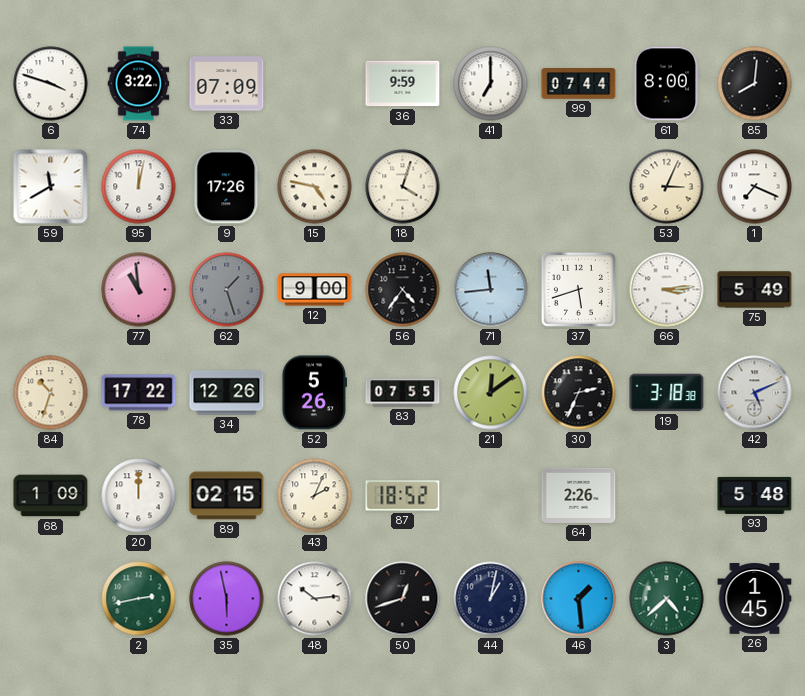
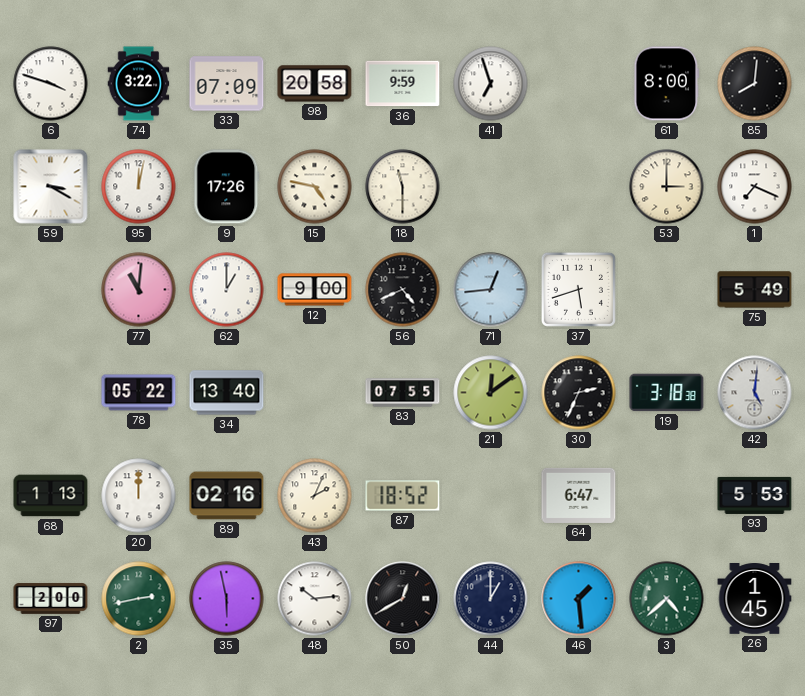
98: none -> 20:58
41: 7:00 -> 6:57
99: 07:44 -> none
59: 11:40 -> 3:20
18: 4:03 -> 11:30
53: 3:04 -> 3:00
77: 10:59 -> 11:01
62: 1:27 -> 1:00
62 dial: grey -> white
56: 4:36 -> 4:41
71: 11:44 -> 12:44
66: 3:14 -> none
84: 10:33 -> none
78: 17:22 -> 05:22
34: 12:26 -> 13:40
52: 5:26 -> none
42: 5:11 -> 5:01
68: 1:09 -> 1:13
89: 02:15 -> 02:16
64: 2:26 -> 6:47
93: 5:48 -> 5:53
97: none -> 2:00
50: 12:42 -> 12:40
44: 1:02 -> 1:00
